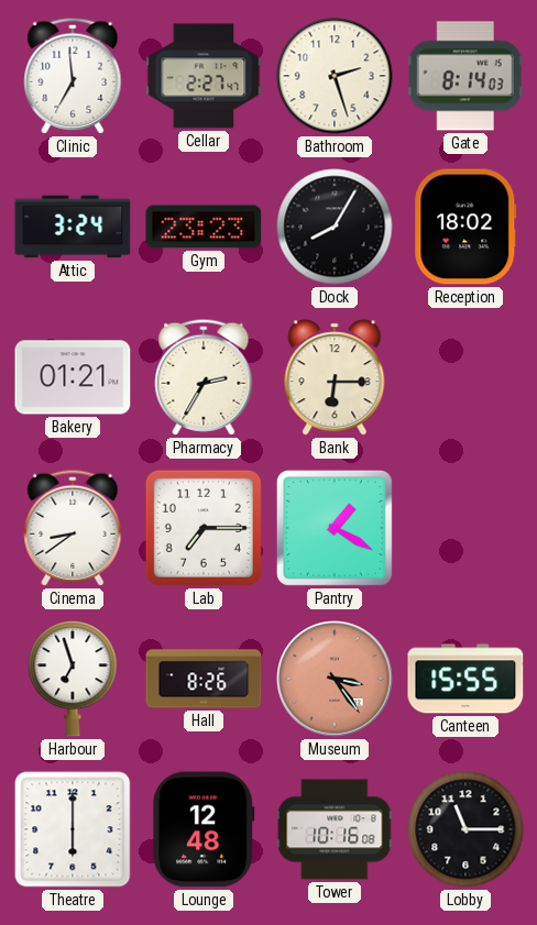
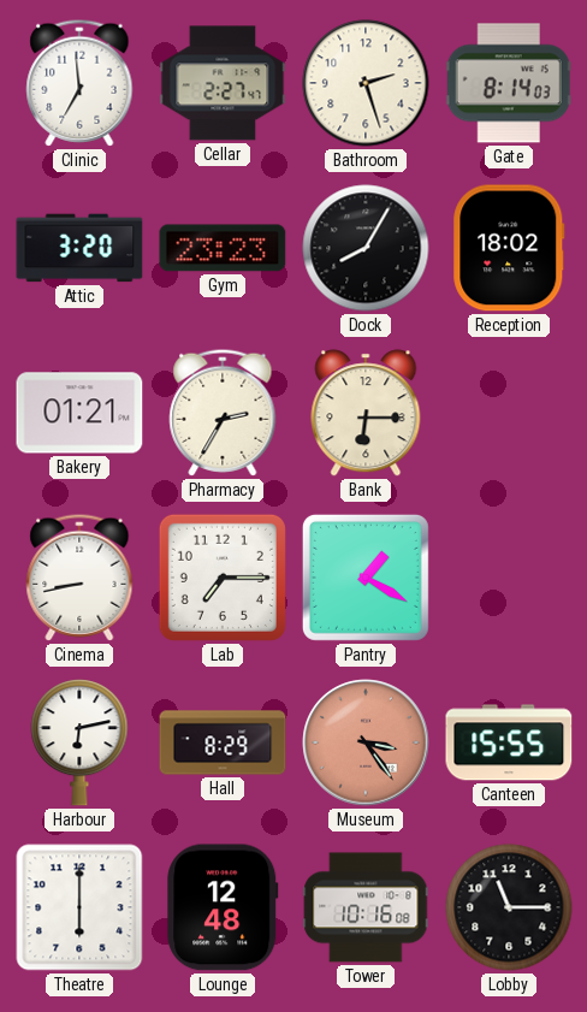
Attic: 3:24 -> 3:20
Cinema: 8:39 -> 8:43
Harbour: 6:57 -> 6:13
Hall: 8:26 -> 8:29
